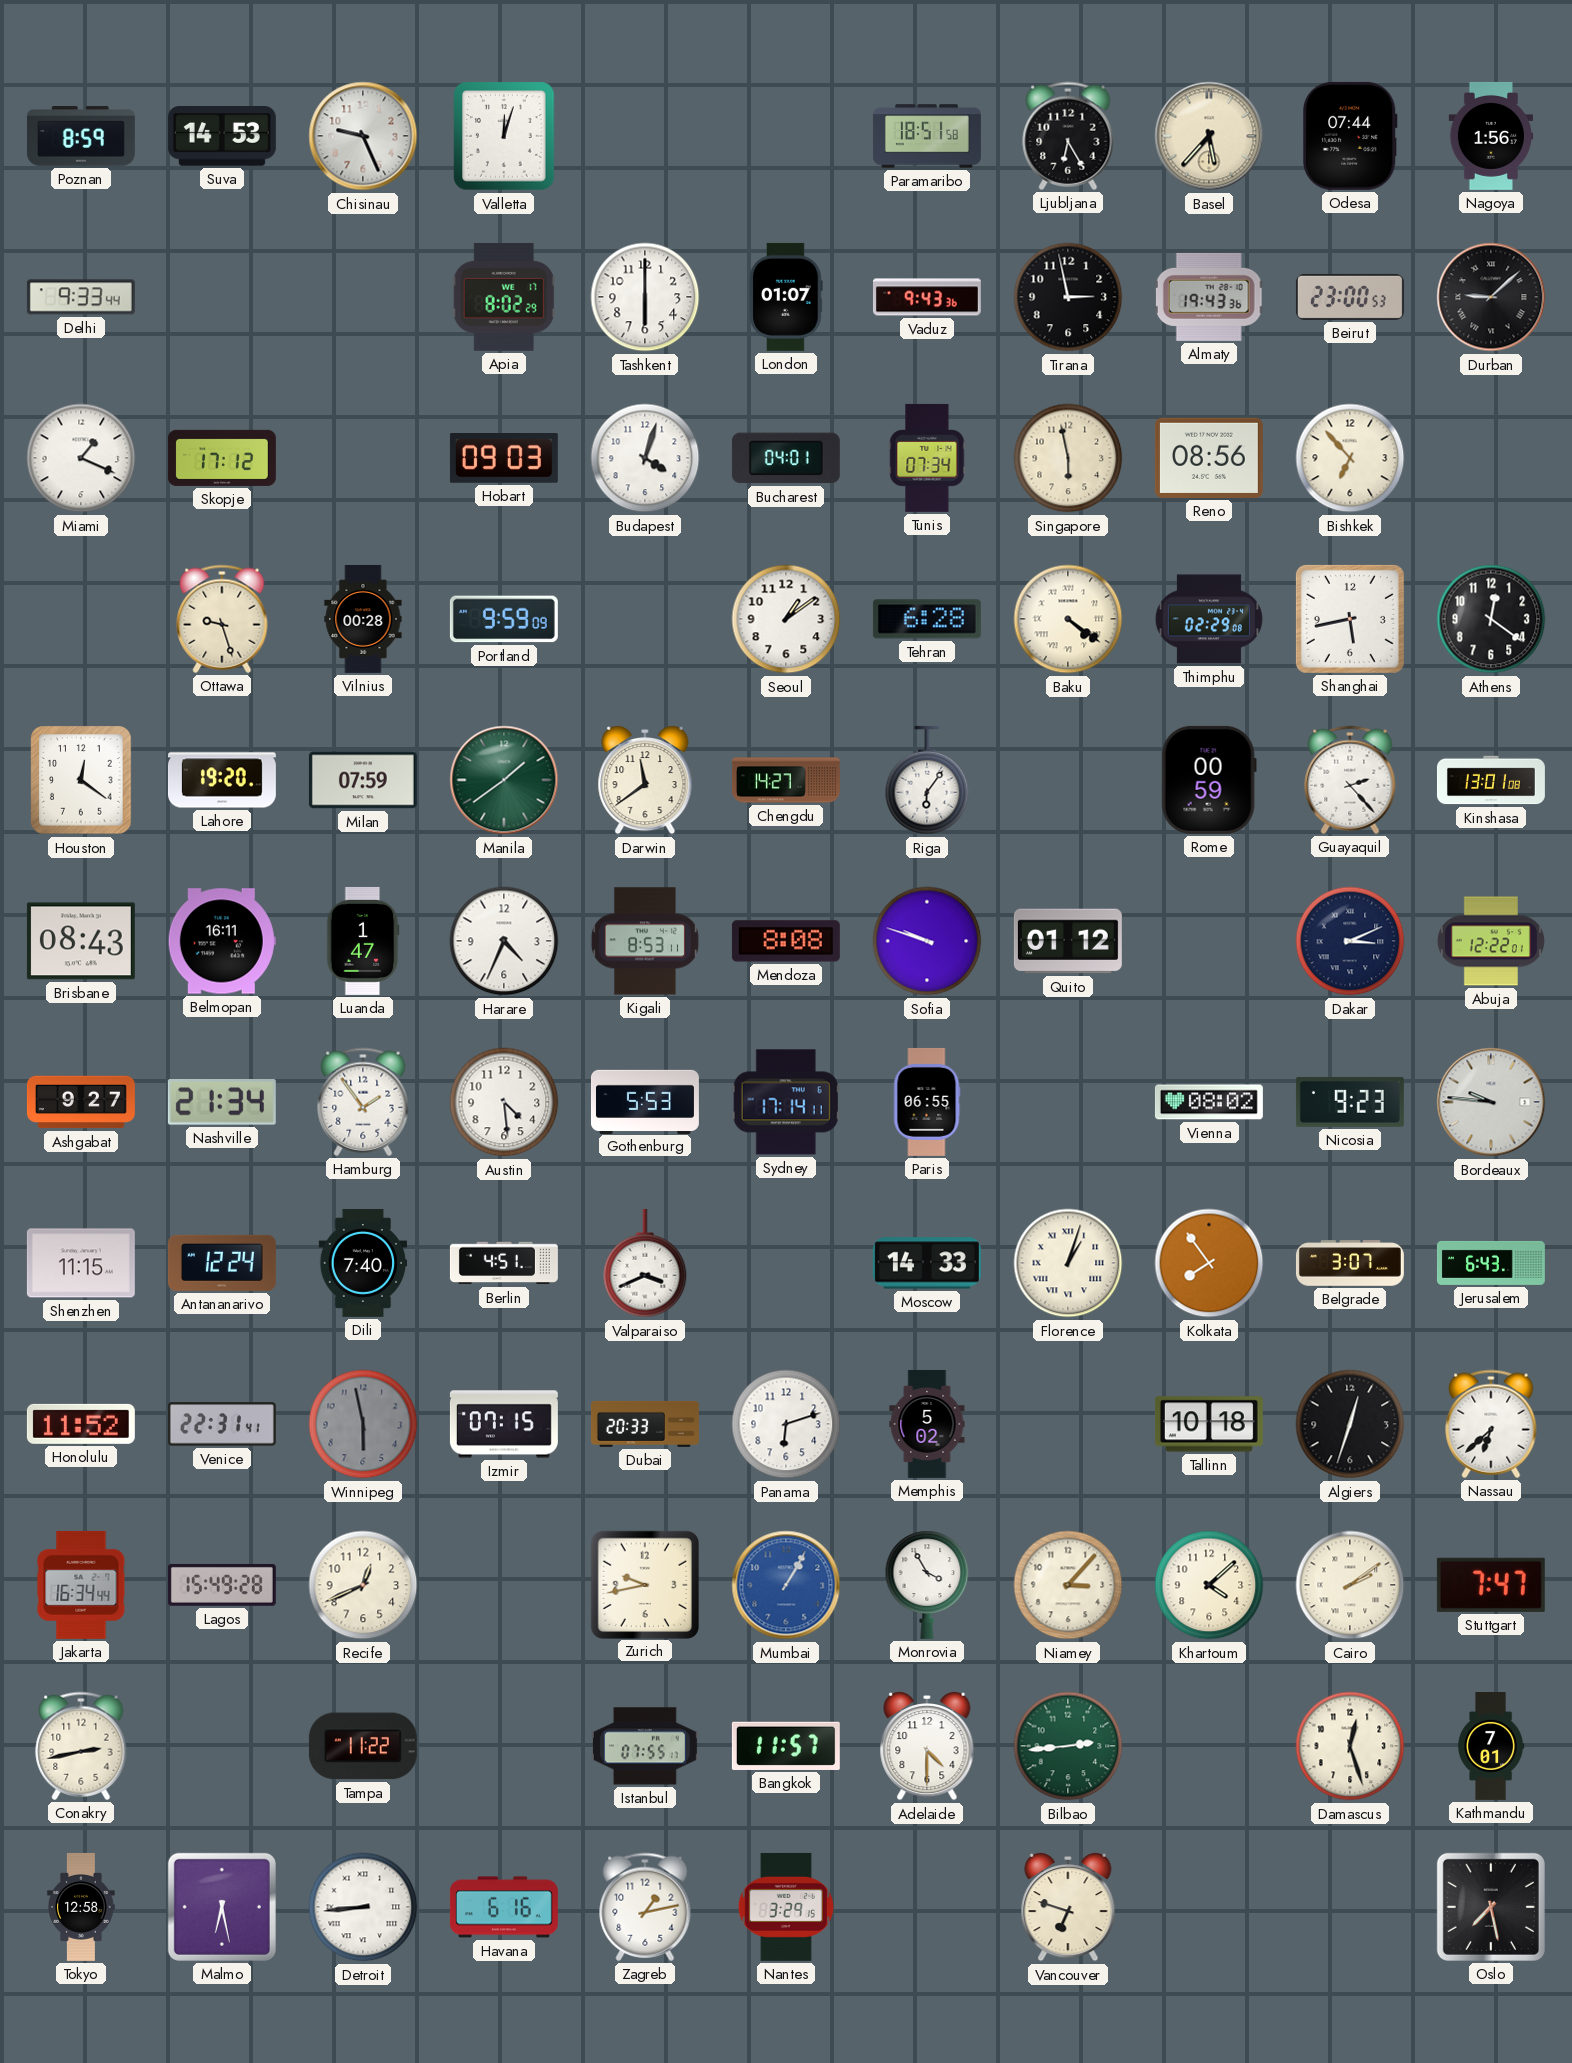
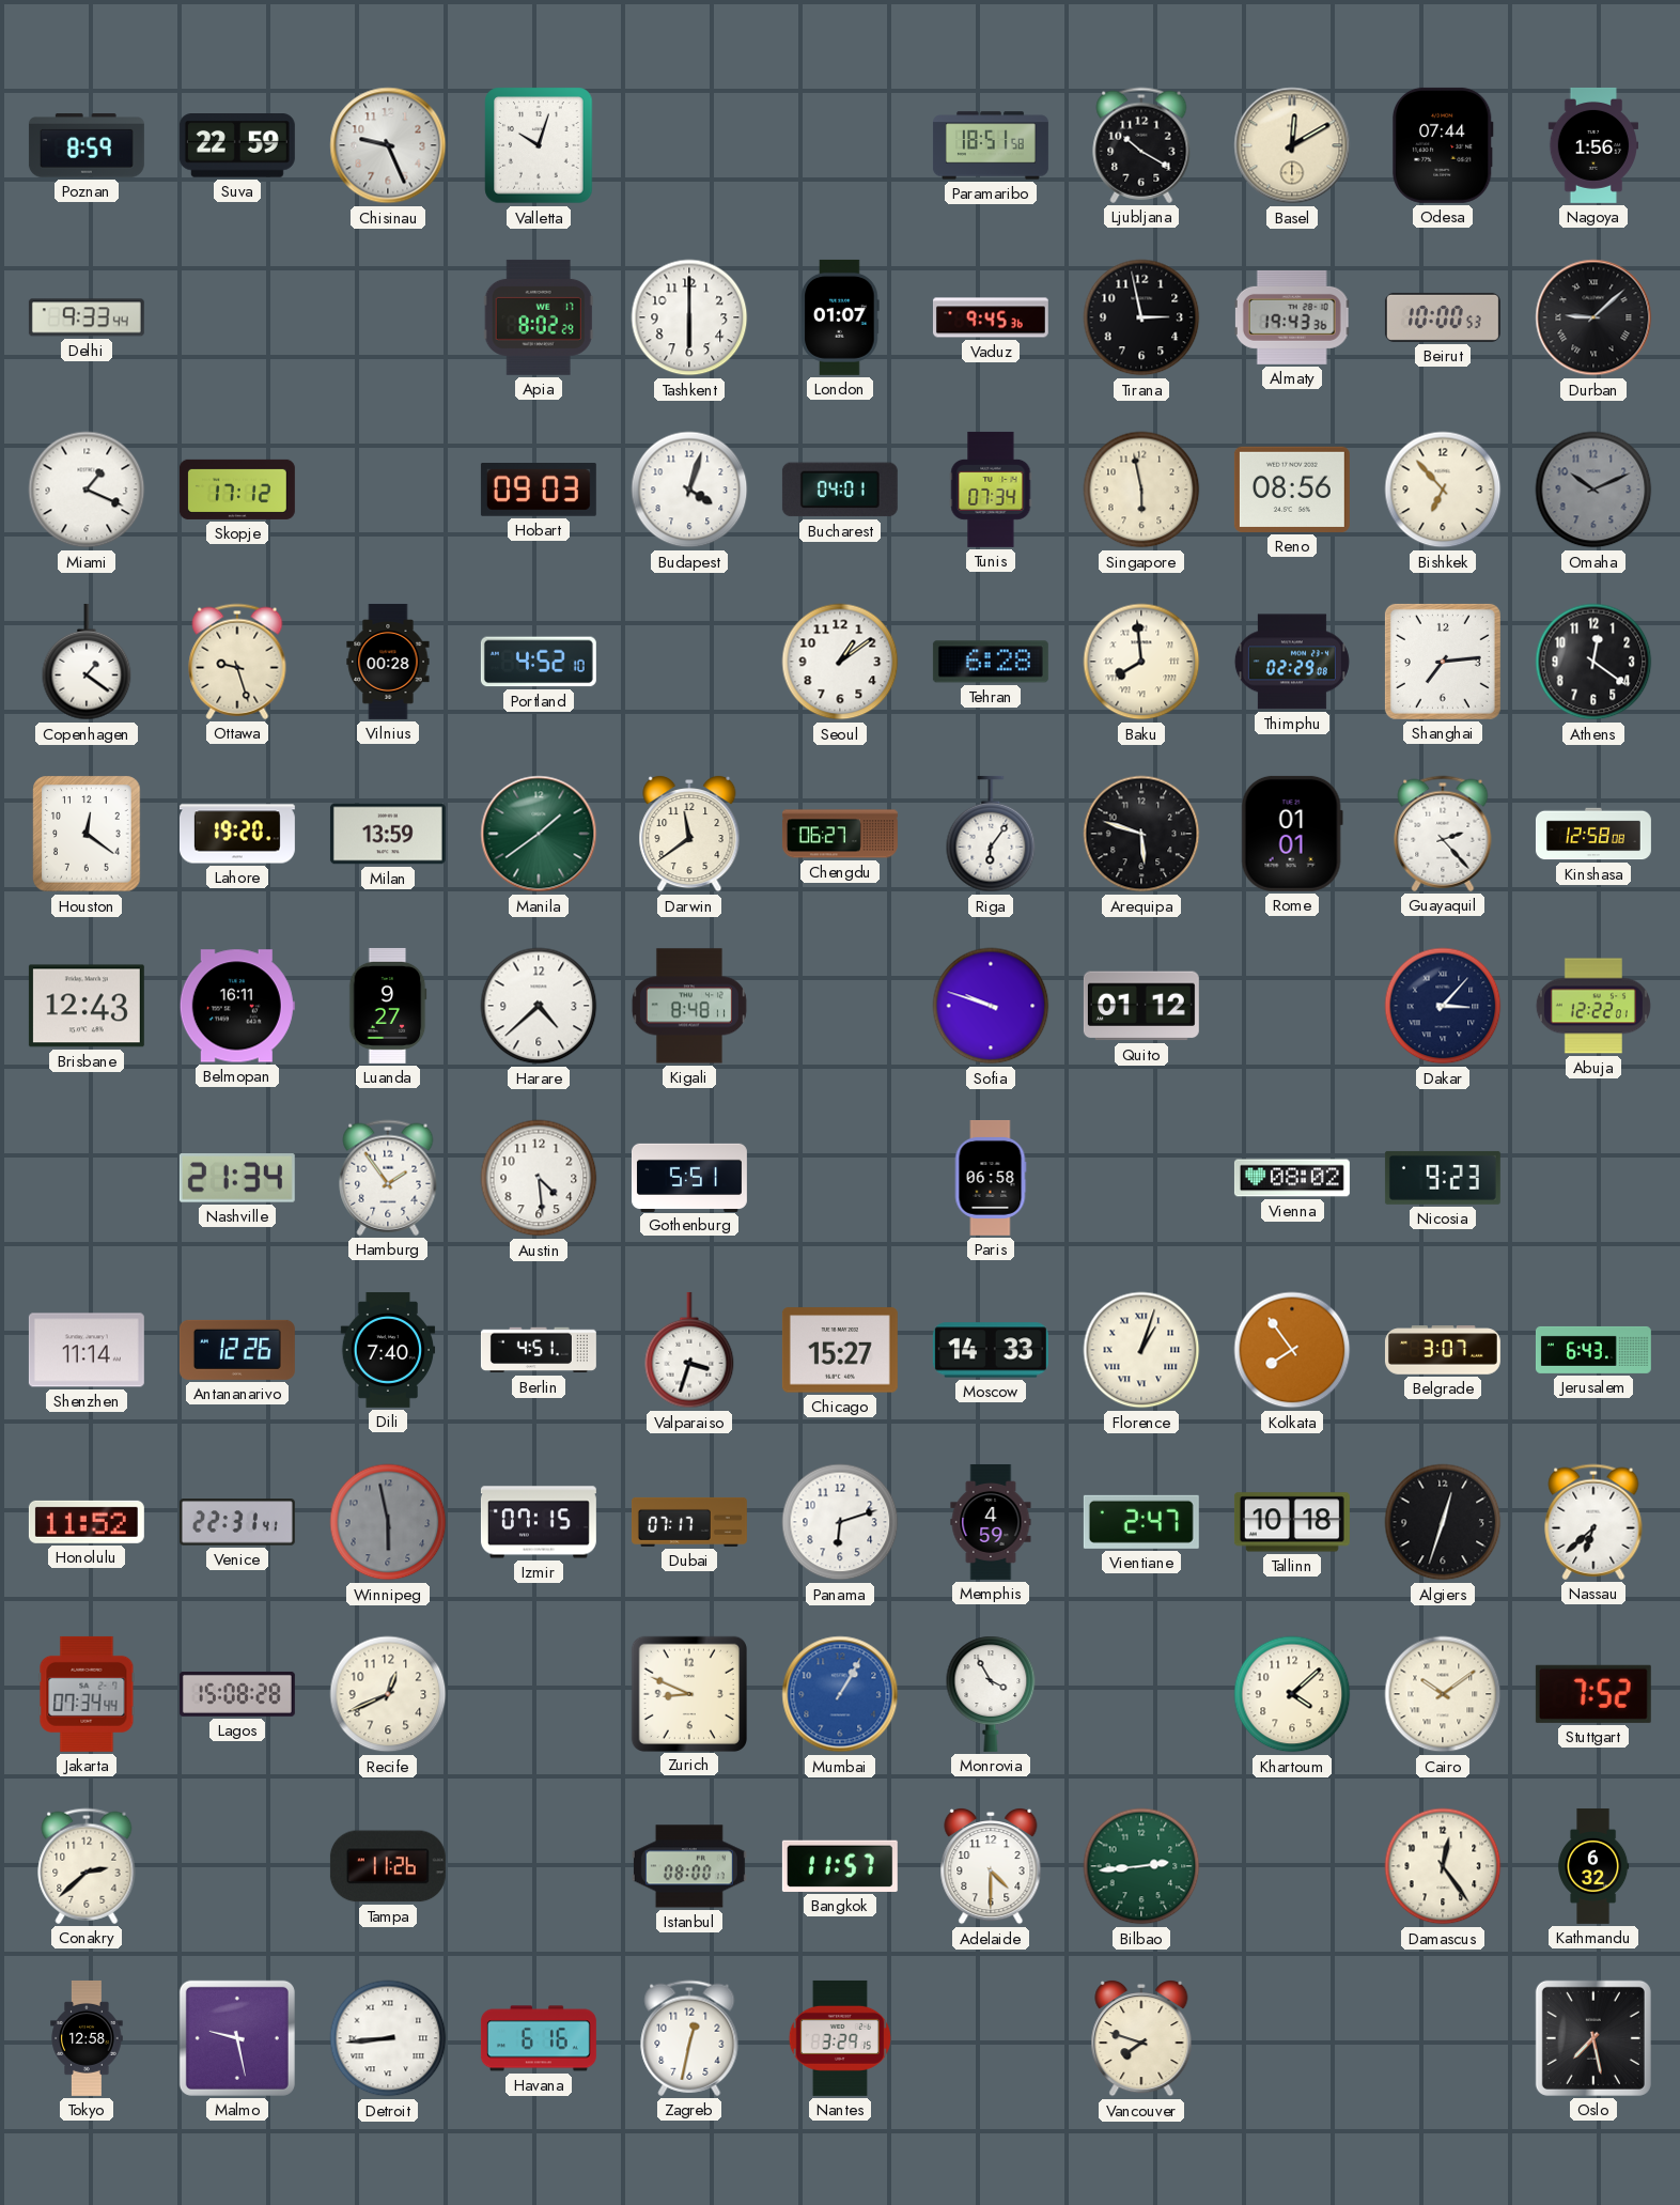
Suva: 14:53 -> 22:59
Valletta: 12:03 -> 10:03
Ljubljana: 6:25 -> 10:20
Basel: 5:37 -> 12:10
Vaduz: 9:43 -> 9:45
Beirut: 23:00 -> 10:00
Omaha: none -> 10:11
Copenhagen: none -> 1:21
Portland: 9:59 -> 4:52
Baku: 4:21 -> 7:59
Shanghai: 5:43 -> 7:14
Milan: 07:59 -> 13:59
Chengdu: 14:27 -> 06:27
Arequipa: none -> 5:48
Rome: 00:59 -> 01:01
Kinshasa: 13:01 -> 12:58
Brisbane: 08:43 -> 12:43
Luanda: 1:47 -> 9:27
Harare: 4:34 -> 4:38
Kigali: 8:53 -> 8:48
Mendoza: 8:08 -> none
Dakar: 3:11 -> 3:07
Ashgabat: 9:27 -> none
Gothenburg: 5:53 -> 5:51
Sydney: 17:14 -> none
Paris: 06:55 -> 06:58
Bordeaux: 9:46 -> none
Shenzhen: 11:15 -> 11:14
Antananarivo: 12:24 -> 12:26
Valparaiso: 3:41 -> 3:33
Chicago: none -> 15:27
Dubai: 20:33 -> 07:17
Memphis: 5:02 -> 4:59
Vientiane: none -> 2:47
Jakarta: 16:34 -> 07:34
Lagos: 15:49 -> 15:08
Zurich: 9:43 -> 8:49
Niamey: 3:07 -> none
Cairo: 2:09 -> 10:09
Stuttgart: 7:47 -> 7:52
Conakry: 2:43 -> 2:38
Tampa: 11:22 -> 11:26
Istanbul: 07:55 -> 08:00
Damascus: 12:27 -> 12:24
Kathmandu: 7:01 -> 6:32
Malmo: 6:28 -> 9:28
Zagreb: 1:13 -> 12:32
Vancouver: 6:48 -> 7:48
